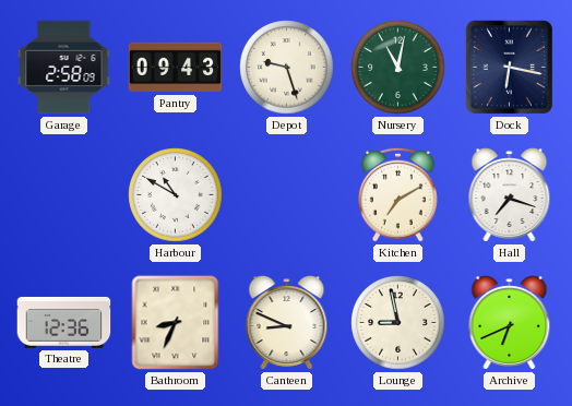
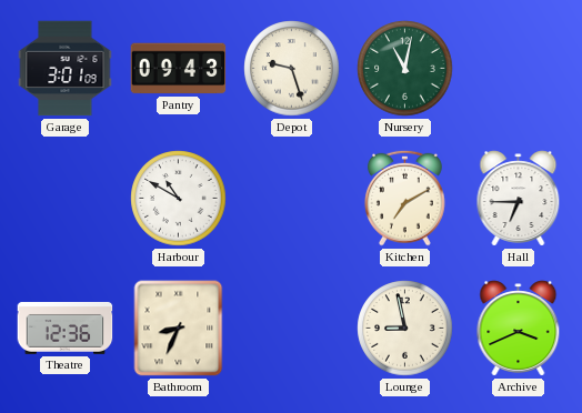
Garage: 2:58 -> 3:01
Dock: 6:17 -> none
Hall: 7:18 -> 6:45
Canteen: 8:49 -> none
Archive: 6:41 -> 3:41
